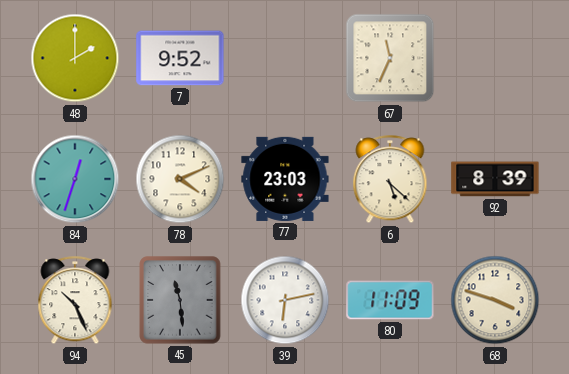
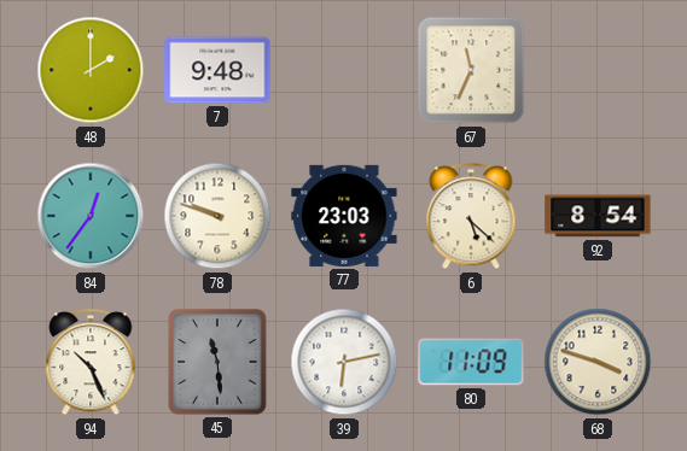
7: 9:52 -> 9:48
84: 12:33 -> 12:36
78: 4:11 -> 9:48
92: 8:39 -> 8:54
